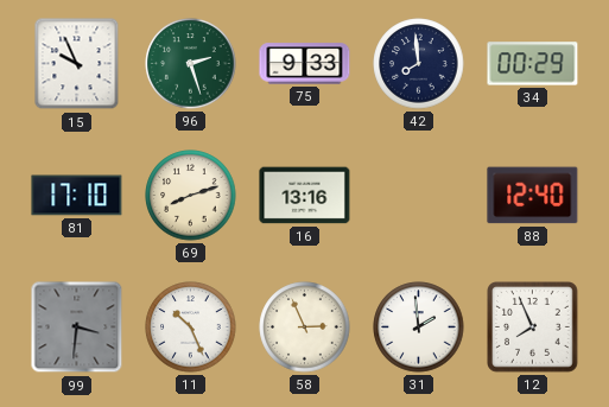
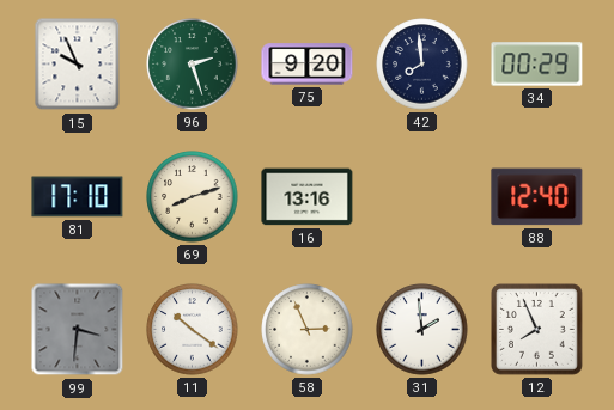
75: 9:33 -> 9:20
11: 10:26 -> 10:21
